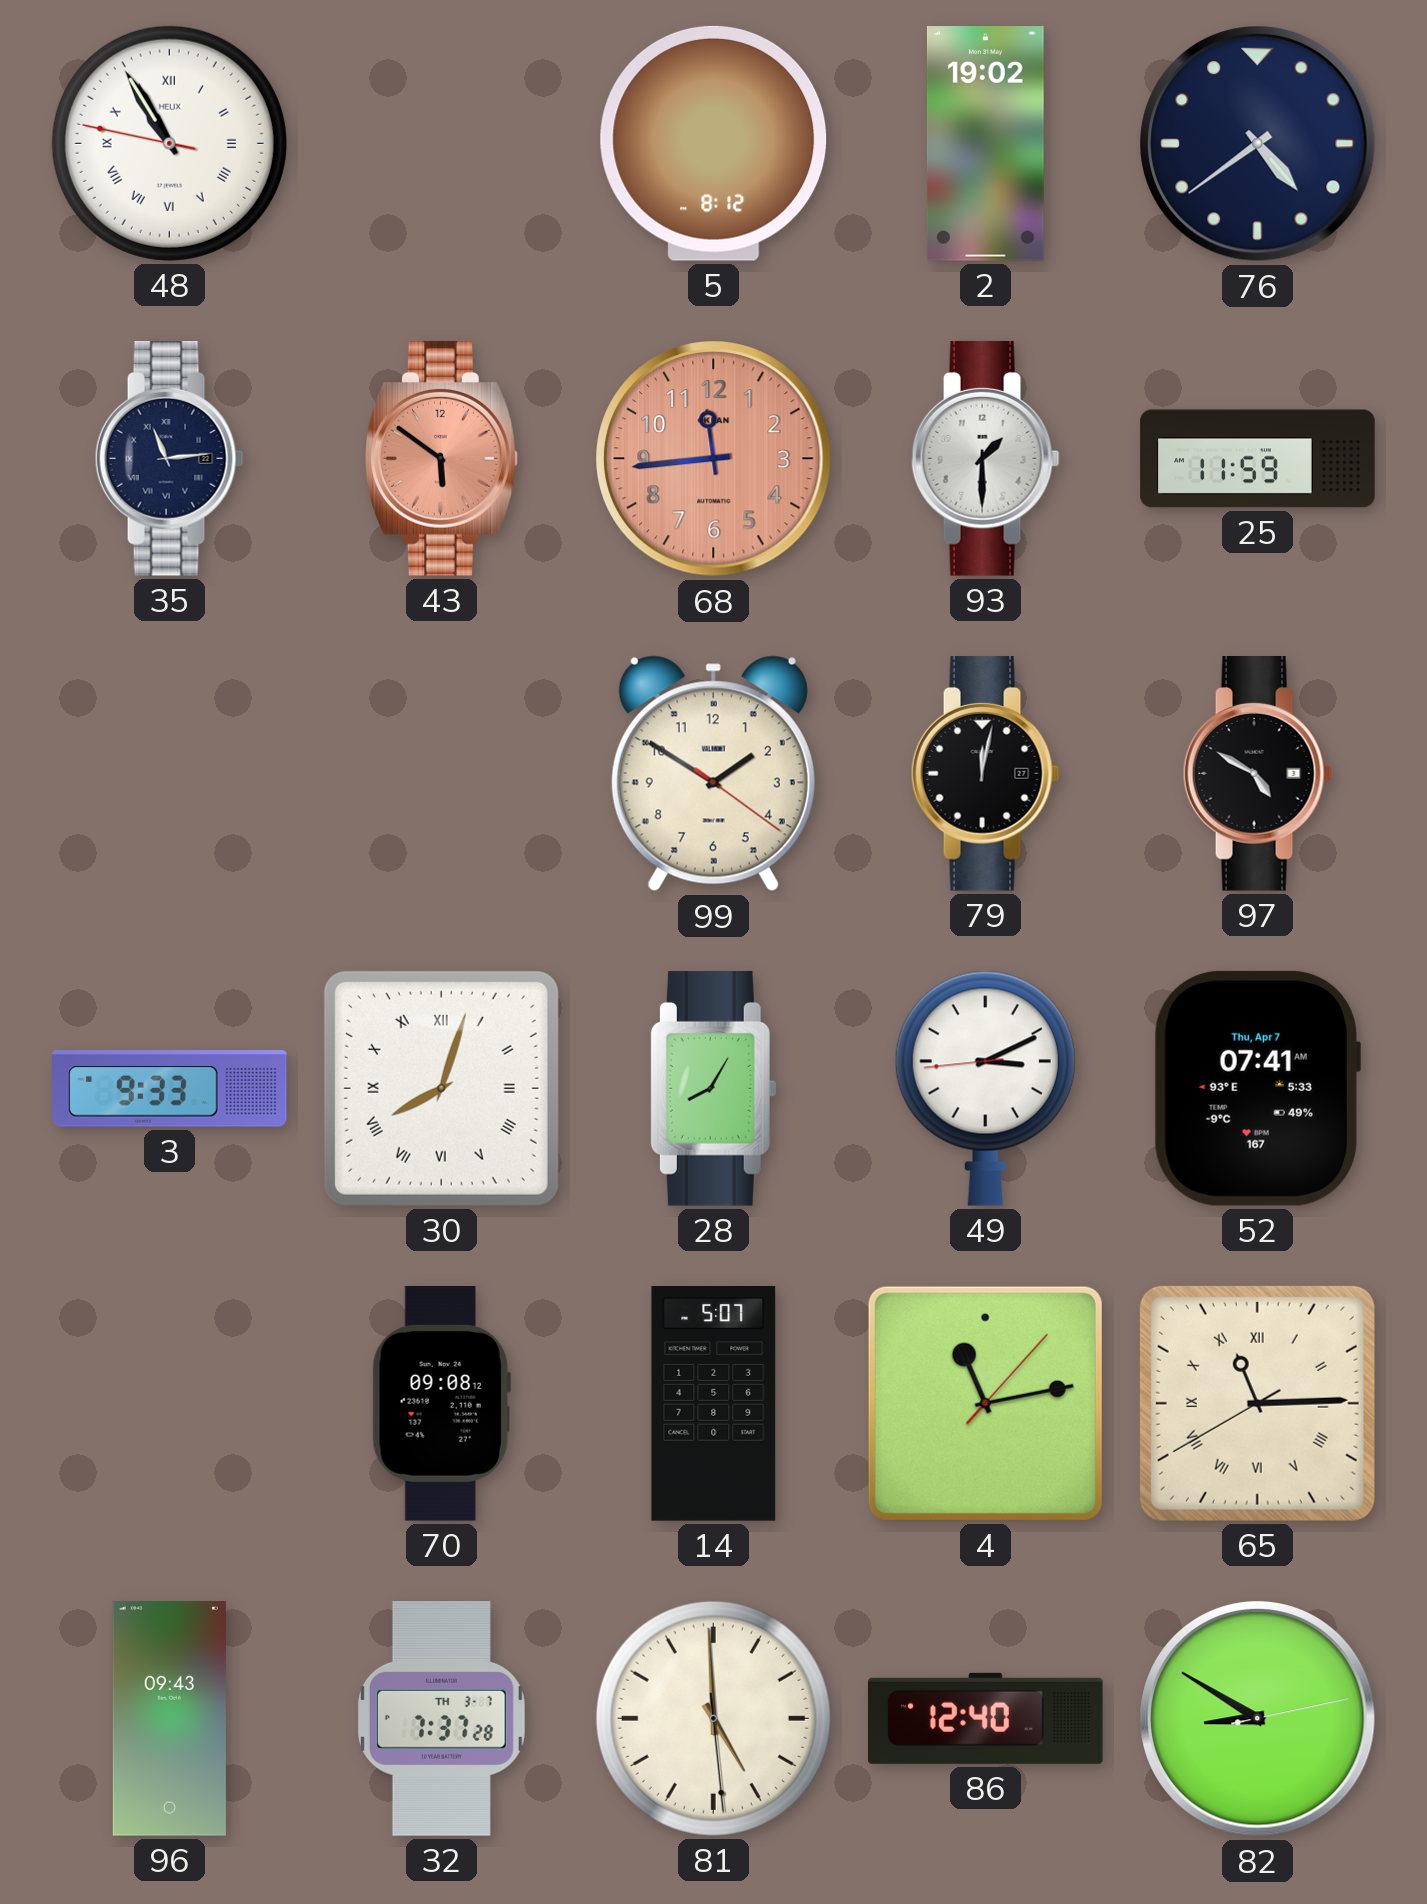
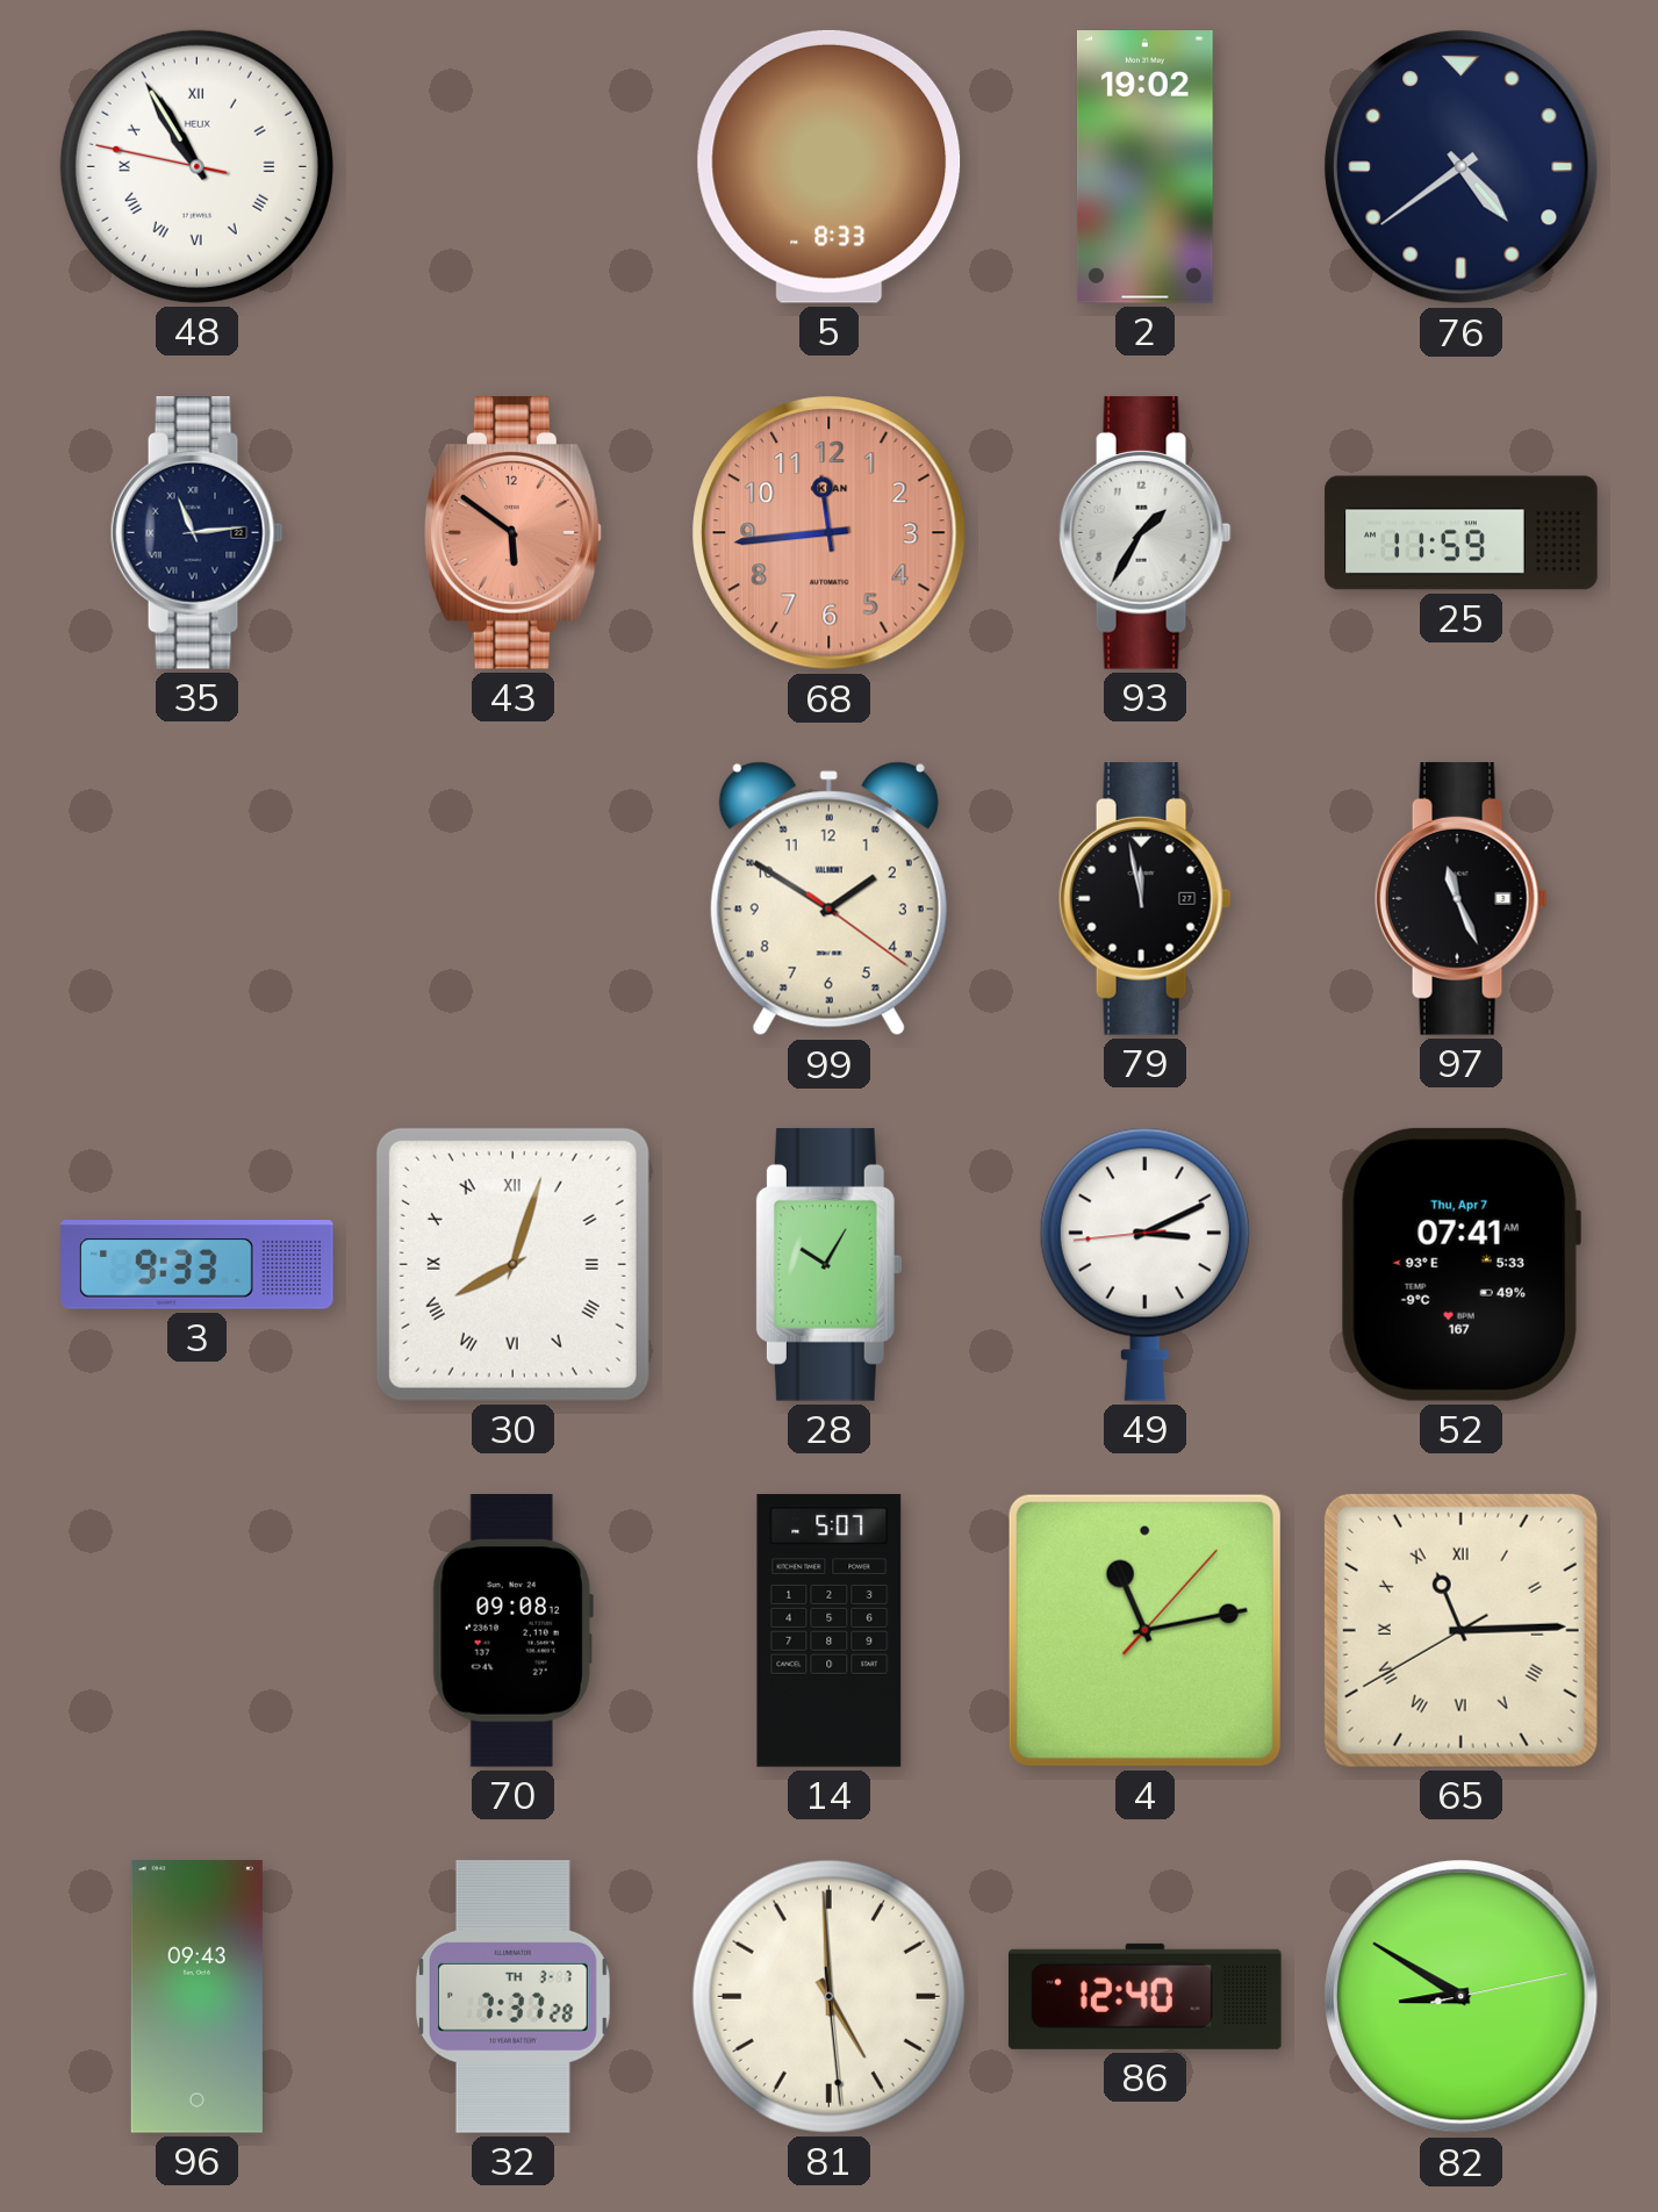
5: 8:12 -> 8:33
93: 1:30 -> 1:35
79: 12:02 -> 11:58
97: 4:50 -> 11:26
28: 8:05 -> 10:05
